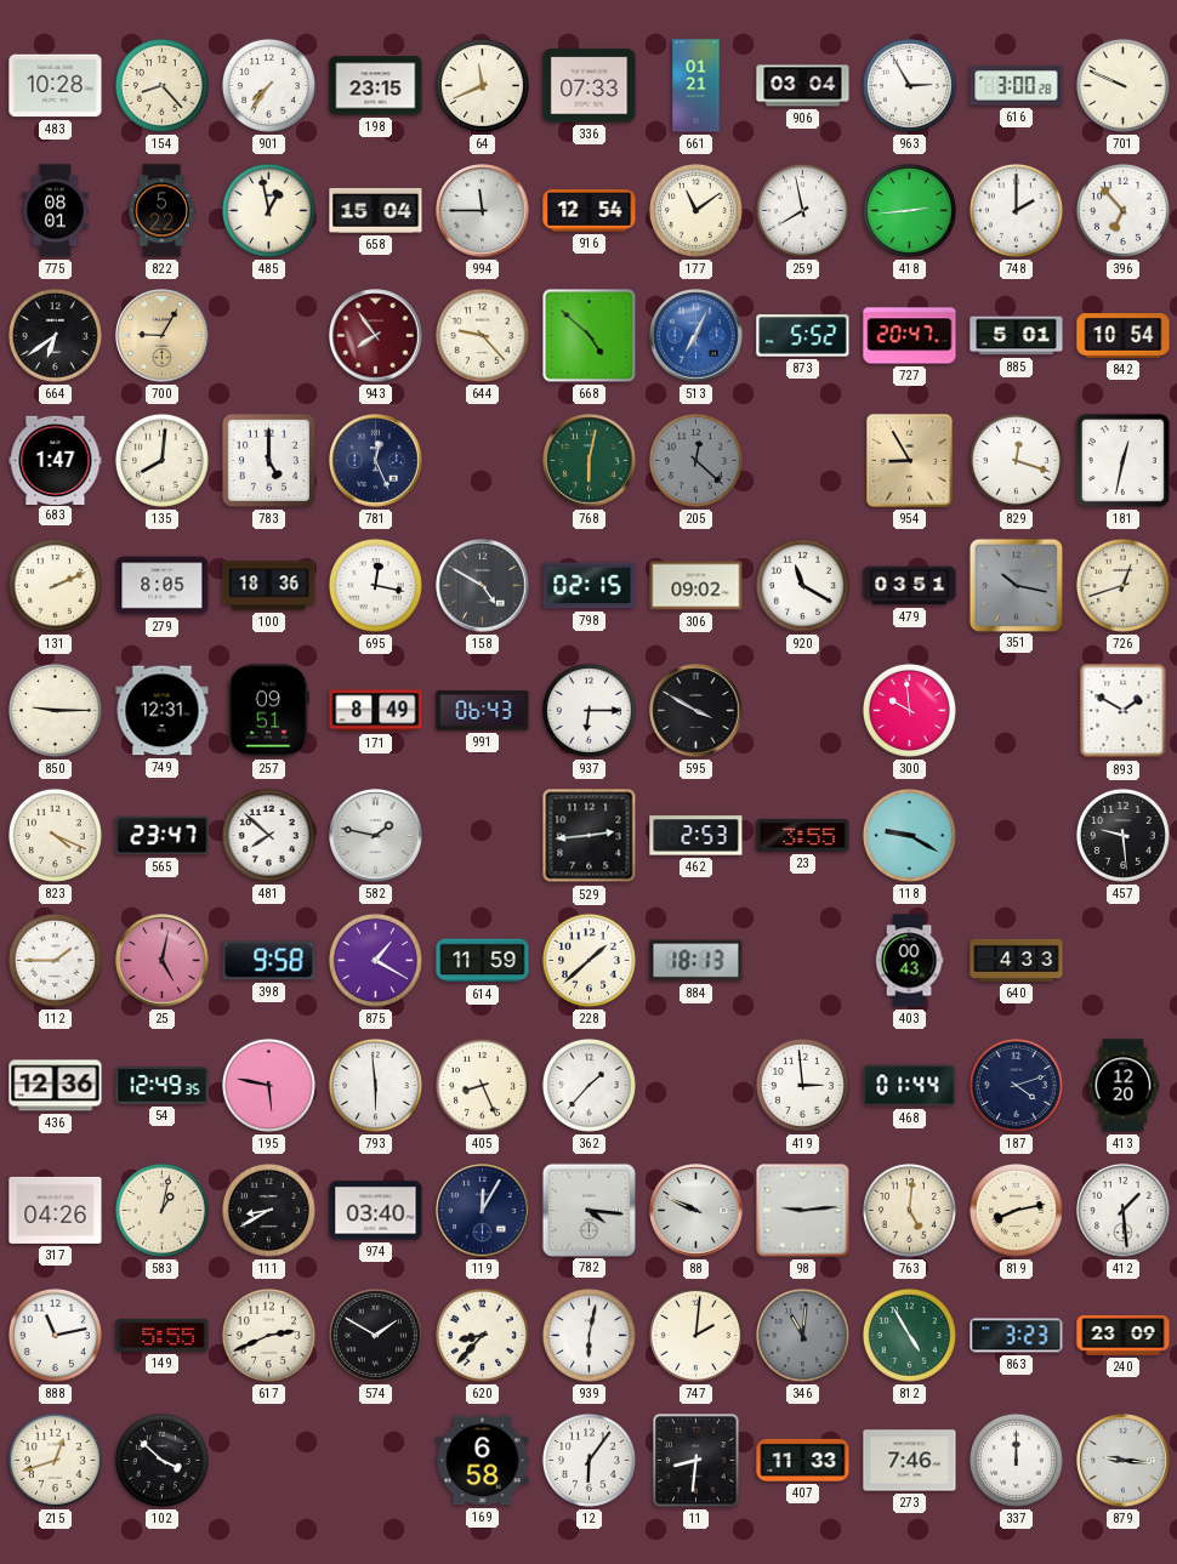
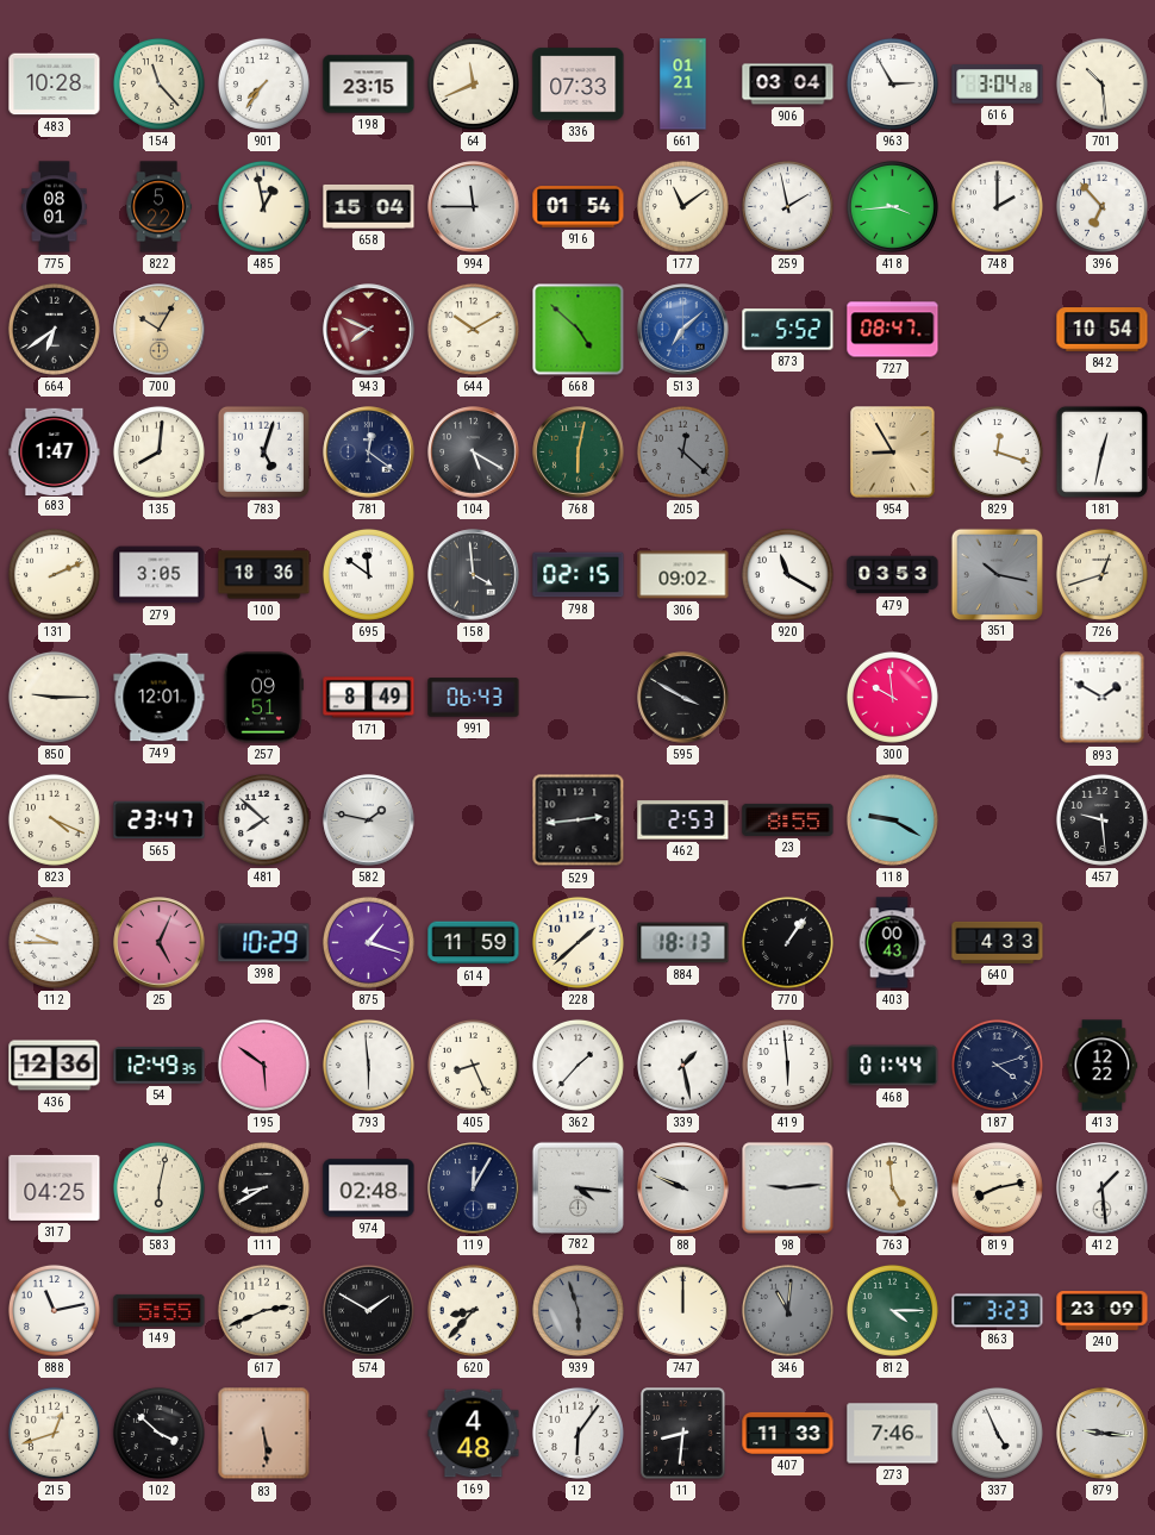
154: 8:23 -> 11:23
616: 3:00 -> 3:04
701: 9:49 -> 10:29
916: 12:54 -> 01:54
259: 7:58 -> 1:58
418: 2:44 -> 3:44
700: 9:05 -> 10:05
943: 7:54 -> 7:49
644: 9:23 -> 10:10
513: 7:04 -> 7:08
727: 20:47 -> 08:47
885: 5:01 -> none
783: 5:00 -> 5:03
781: 12:26 -> 12:21
104: none -> 5:20
279: 8:05 -> 3:05
695: 12:17 -> 11:51
158: 4:50 -> 3:59
479: 03:51 -> 03:53
749: 12:31 -> 12:01
937: 6:15 -> none
23: 3:55 -> 8:55
112: 1:45 -> 9:45
25: 5:02 -> 5:04
398: 9:58 -> 10:29
875: 1:20 -> 1:18
770: none -> 1:06
195: 5:47 -> 5:51
339: none -> 1:28
419: 2:59 -> 5:59
413: 12:20 -> 12:22
317: 04:26 -> 04:25
583: 1:02 -> 6:02
974: 03:40 -> 02:48
763: 5:01 -> 4:59
939: 6:02 -> 5:57
939 dial: white -> grey
747: 2:01 -> 12:00
812: 4:55 -> 4:15
83: none -> 5:29
169: 6:58 -> 4:48
337: 12:00 -> 4:56
